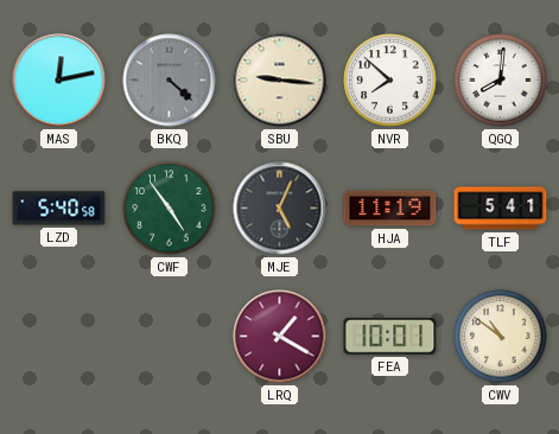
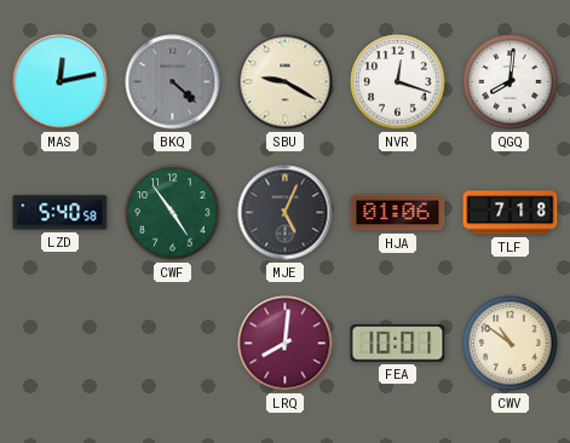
SBU: 9:16 -> 9:20
NVR: 7:52 -> 12:18
HJA: 11:19 -> 01:06
TLF: 5:41 -> 7:18
LRQ: 1:20 -> 8:01
